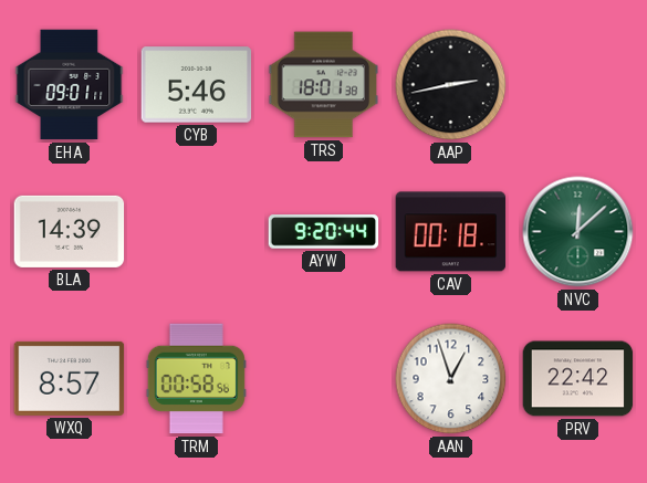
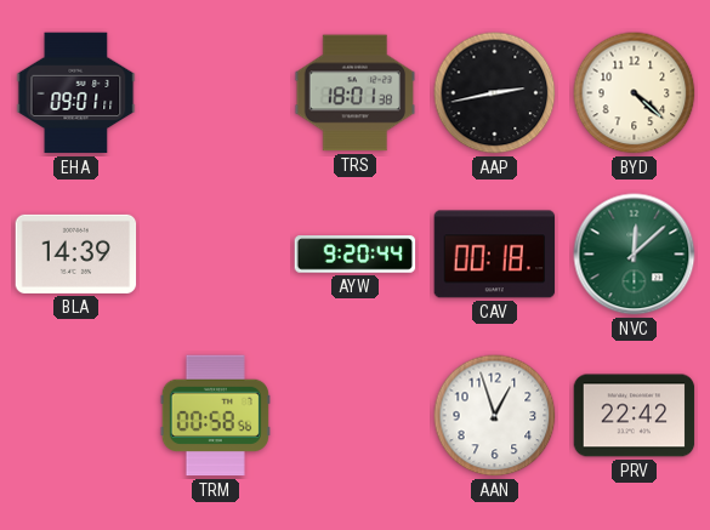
CYB: 5:46 -> none
BYD: none -> 4:22
WXQ: 8:57 -> none
